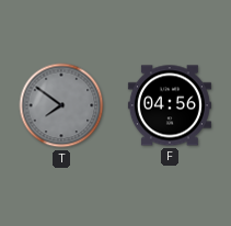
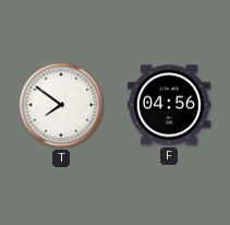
T dial: grey -> white
